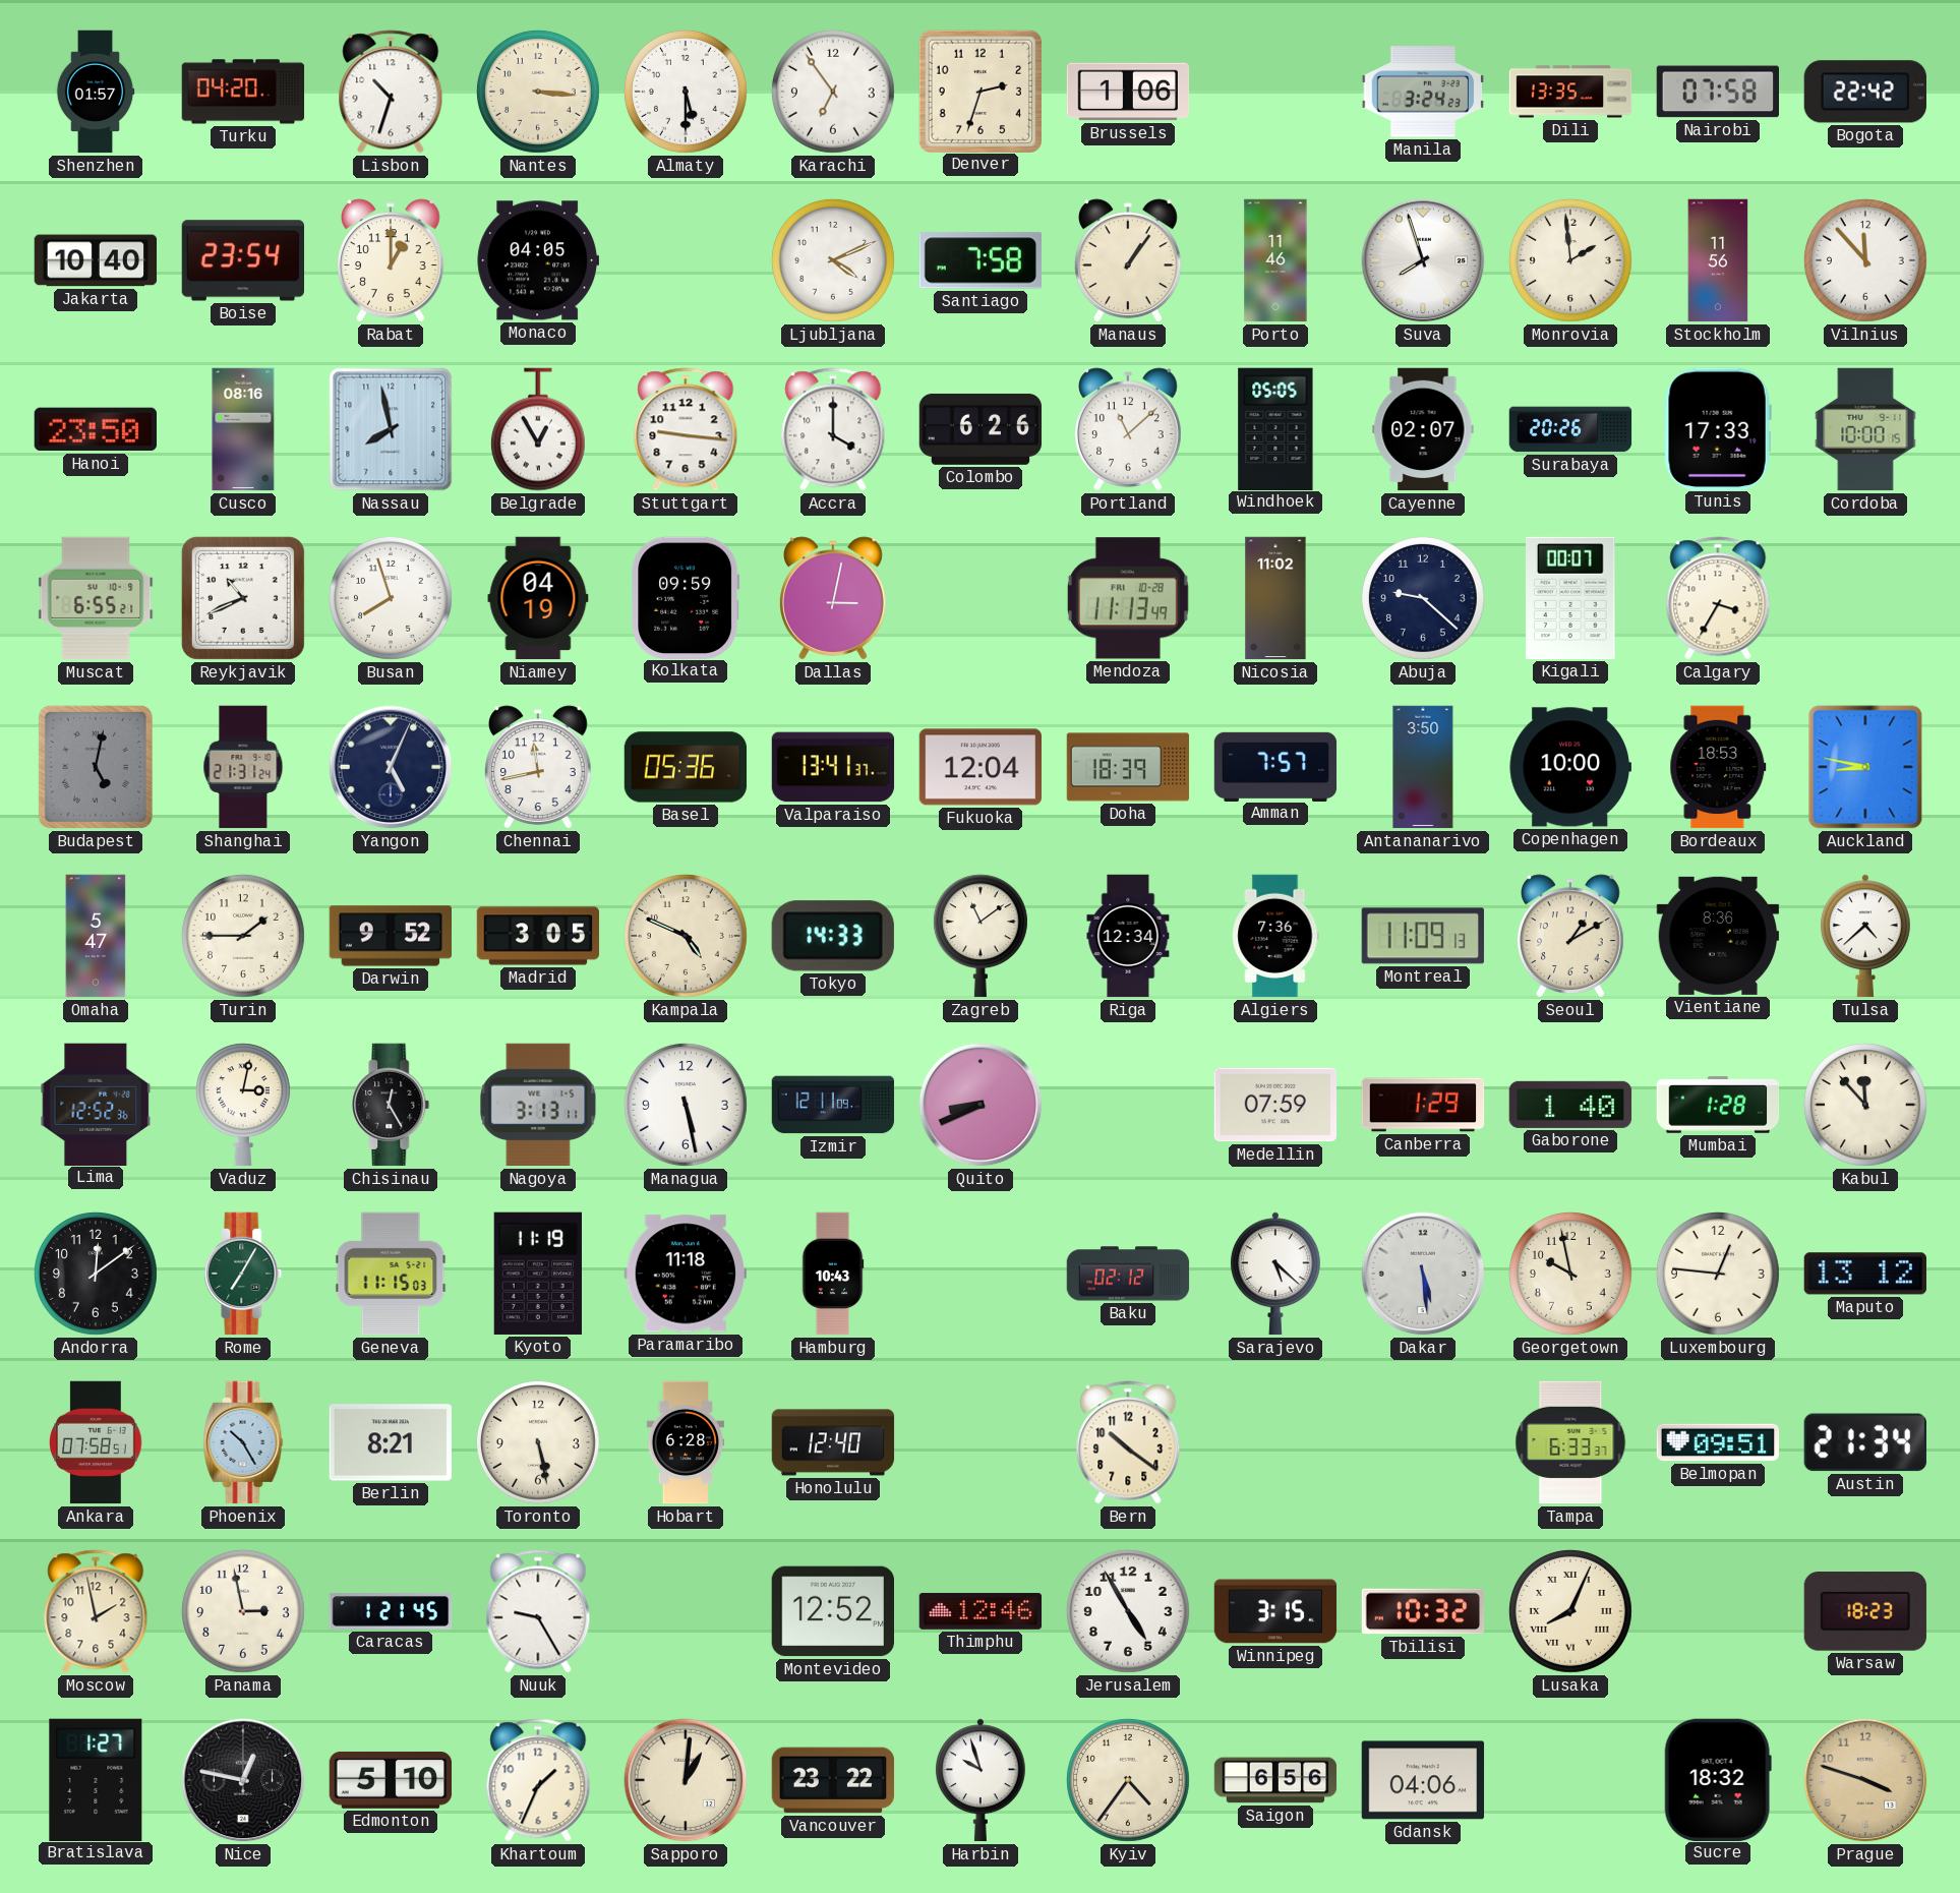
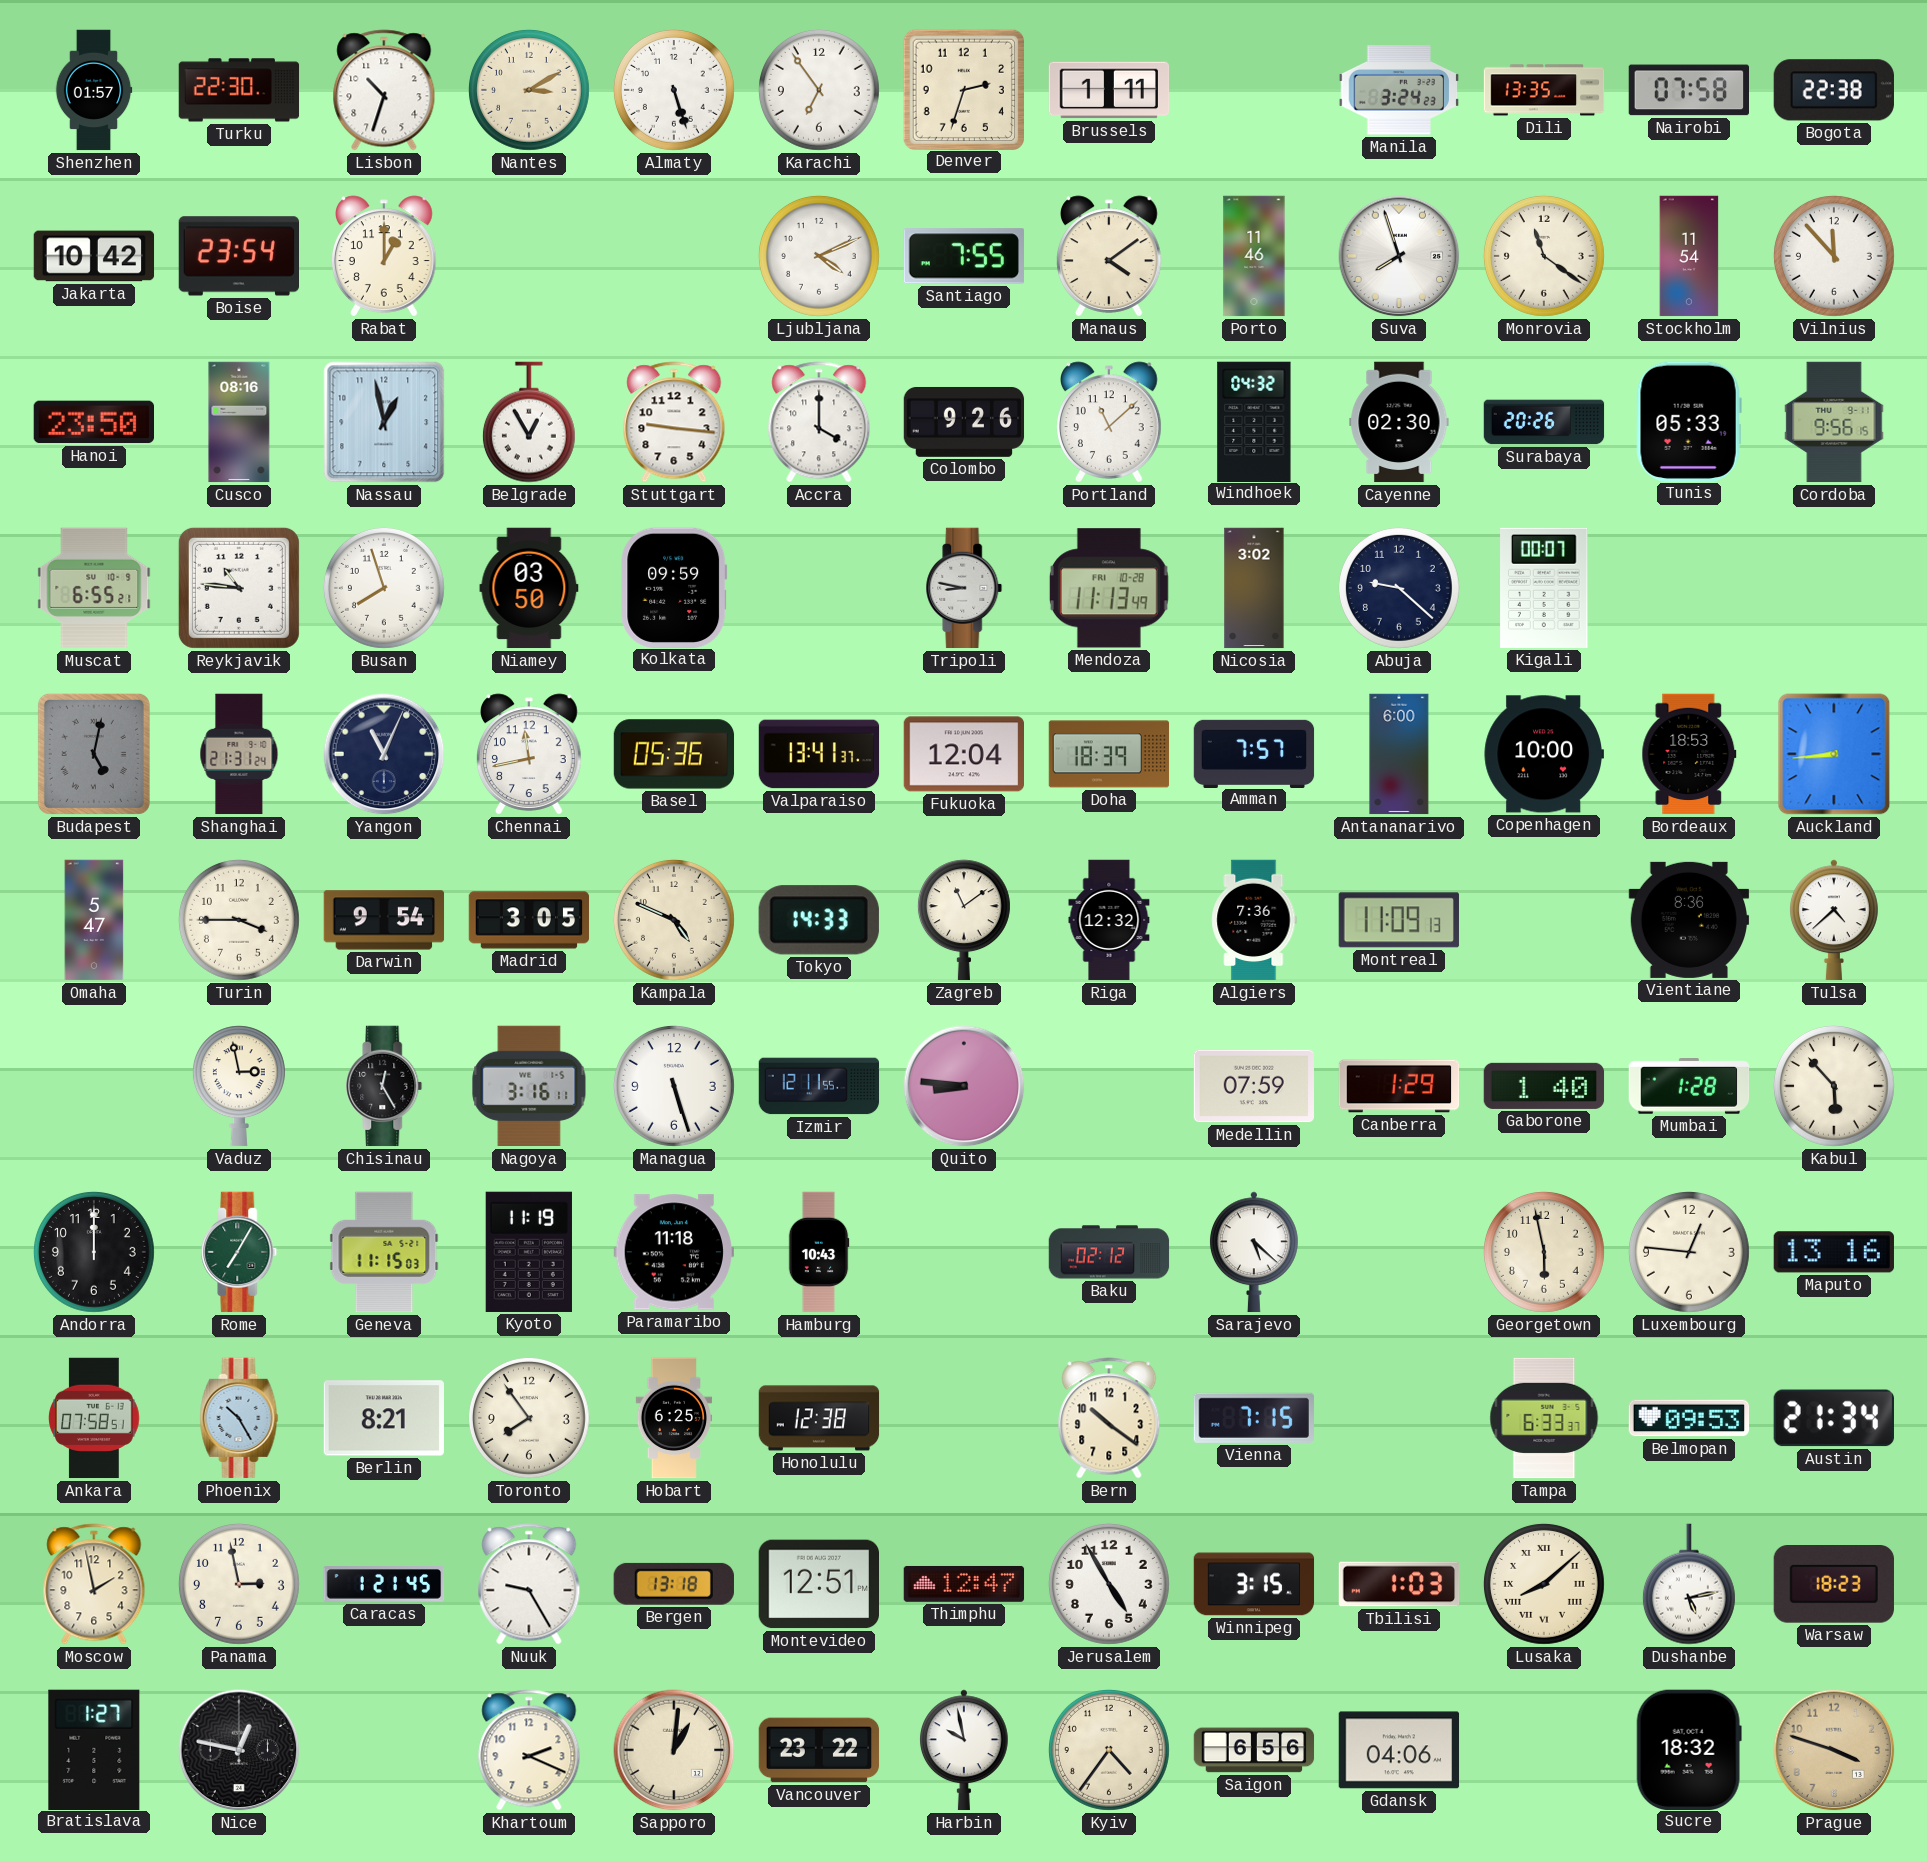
Turku: 04:20 -> 22:30
Nantes: 3:16 -> 3:10
Almaty: 5:30 -> 5:27
Brussels: 1:06 -> 1:11
Bogota: 22:42 -> 22:38
Jakarta: 10:40 -> 10:42
Monaco: 04:05 -> none
Santiago: 7:58 -> 7:55
Manaus: 1:06 -> 4:09
Monrovia: 1:59 -> 11:21
Stockholm: 11:56 -> 11:54
Nassau: 7:58 -> 12:58
Colombo: 6:26 -> 9:26
Windhoek: 05:05 -> 04:32
Cayenne: 02:07 -> 02:30
Tunis: 17:33 -> 05:33
Cordoba: 10:00 -> 9:56
Reykjavik: 10:41 -> 10:46
Niamey: 04:19 -> 03:50
Dallas: 3:02 -> none
Tripoli: none -> 8:47
Nicosia: 11:02 -> 3:02
Calgary: 3:35 -> none
Yangon: 5:04 -> 11:04
Antananarivo: 3:50 -> 6:00
Auckland: 8:47 -> 8:44
Turin: 1:45 -> 3:45
Darwin: 9:52 -> 9:54
Riga: 12:34 -> 12:32
Seoul: 1:10 -> none
Lima: 12:52 -> none
Vaduz: 3:02 -> 2:58
Nagoya: 3:13 -> 3:16
Managua: 5:28 -> 5:27
Izmir: 12:11:09 -> 12:11:55
Quito: 8:41 -> 8:46
Kabul: 11:53 -> 5:53
Andorra: 12:09 -> 12:00
Dakar: 5:29 -> none
Georgetown: 9:58 -> 5:58
Maputo: 13:12 -> 13:16
Toronto: 5:28 -> 7:54
Hobart: 6:28 -> 6:25
Honolulu: 12:40 -> 12:38
Vienna: none -> 7:15
Belmopan: 09:51 -> 09:53
Bergen: none -> 13:18
Montevideo: 12:52 -> 12:51
Thimphu: 12:46 -> 12:47
Tbilisi: 10:32 -> 1:03
Lusaka: 8:04 -> 8:08
Dushanbe: none -> 5:13
Edmonton: 5:10 -> none
Khartoum: 1:34 -> 2:19
Harbin: 9:57 -> 9:58
